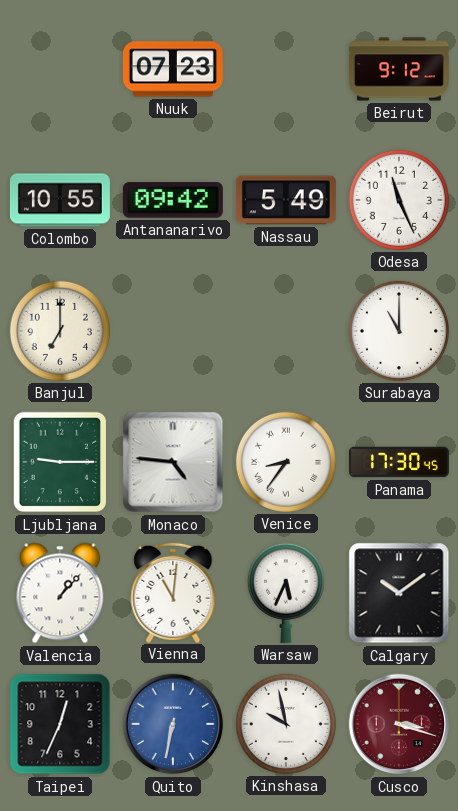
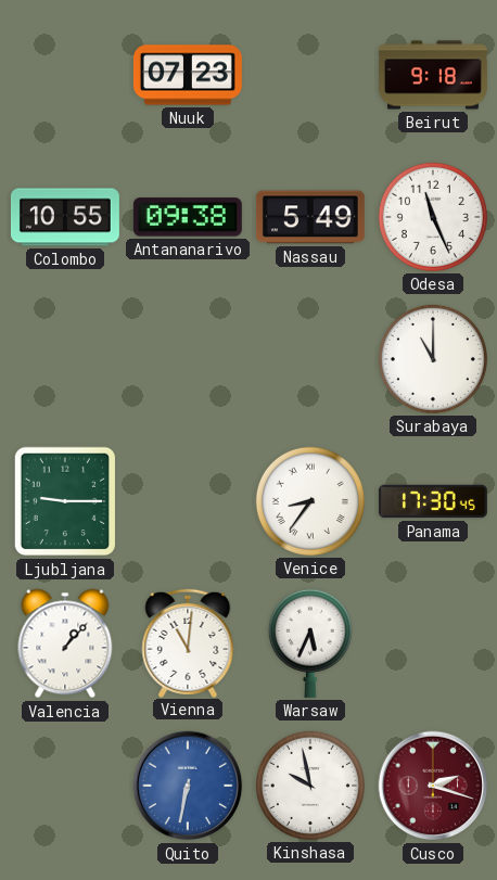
Beirut: 9:12 -> 9:18
Antananarivo: 09:42 -> 09:38
Banjul: 7:00 -> none
Monaco: 4:46 -> none
Calgary: 10:09 -> none
Taipei: 12:34 -> none
Cusco: 3:18 -> 2:18
